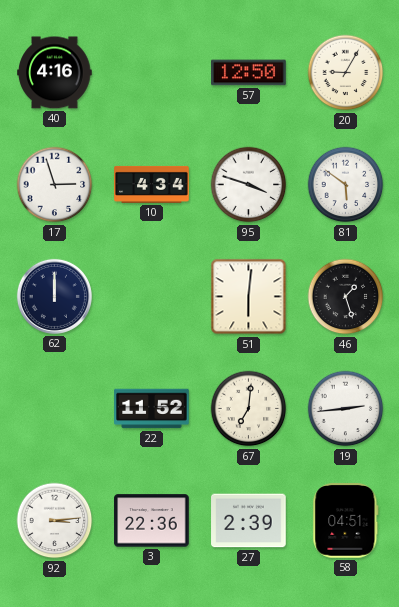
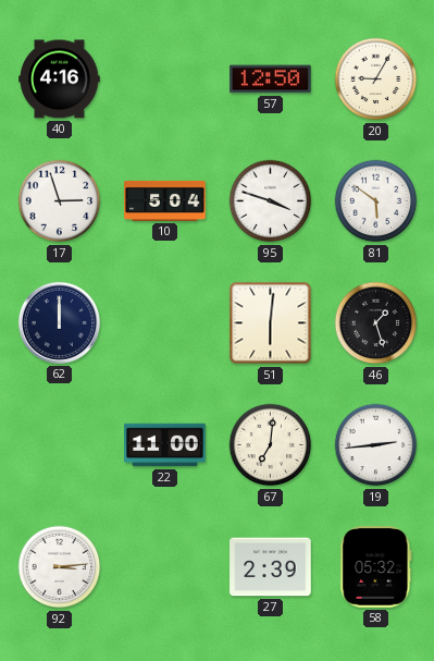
10: 4:34 -> 5:04
22: 11:52 -> 11:00
3: 22:36 -> none
58: 04:51 -> 05:32
